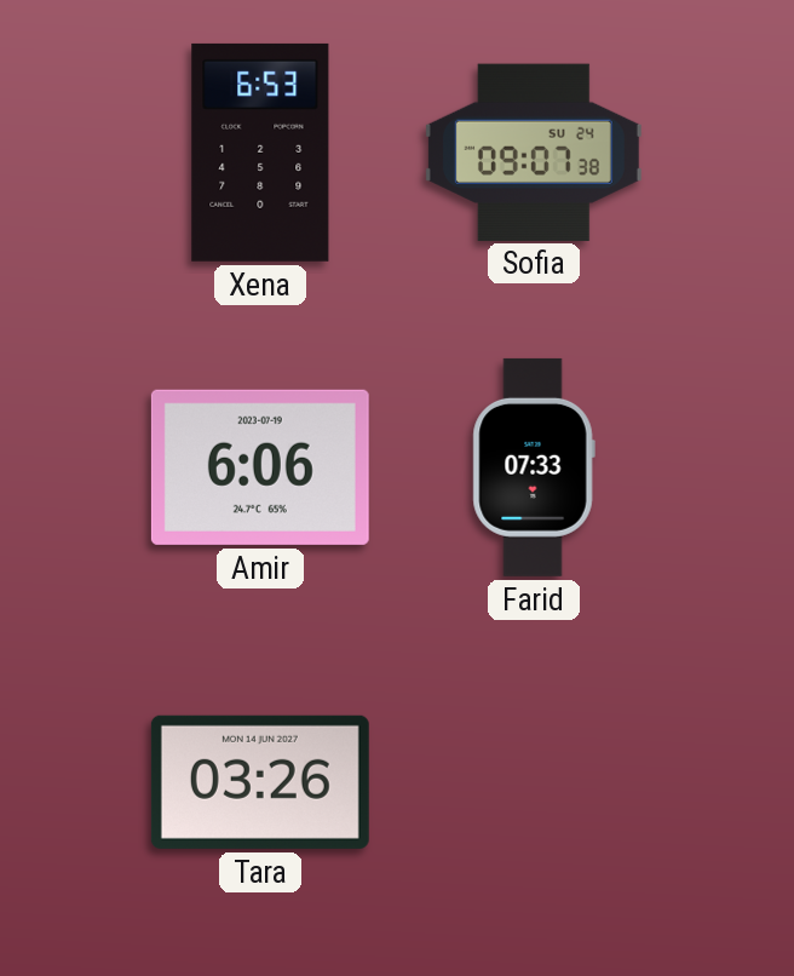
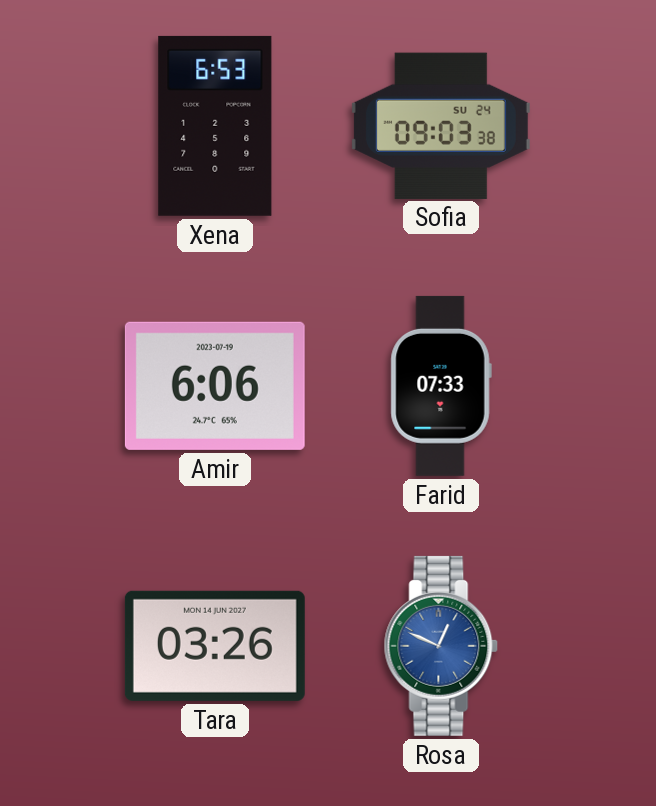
Sofia: 09:07 -> 09:03
Rosa: none -> 12:49
